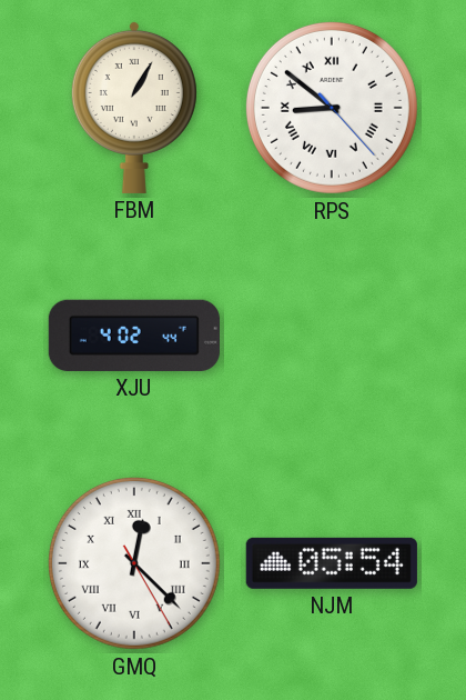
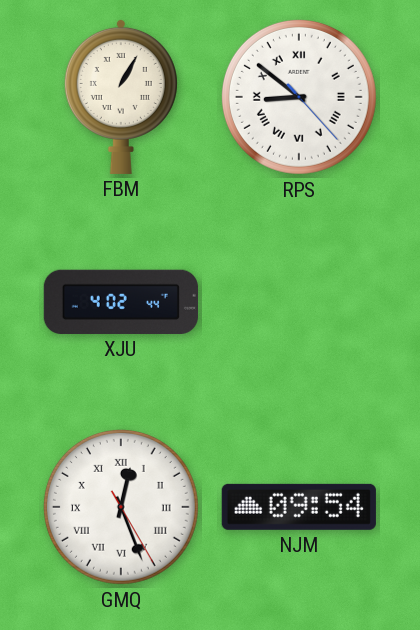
GMQ: 12:22 -> 12:26
NJM: 05:54 -> 09:54
